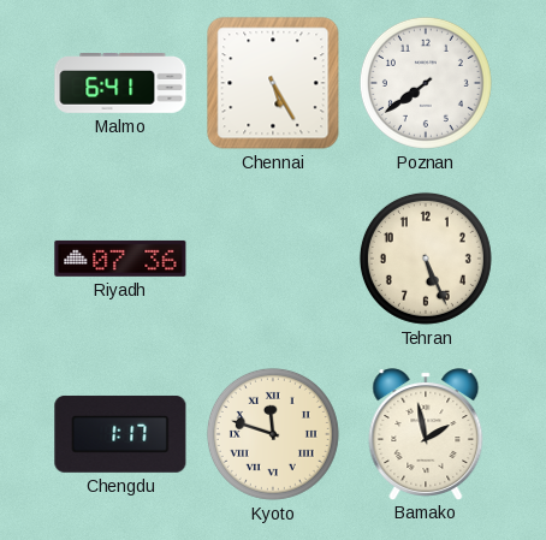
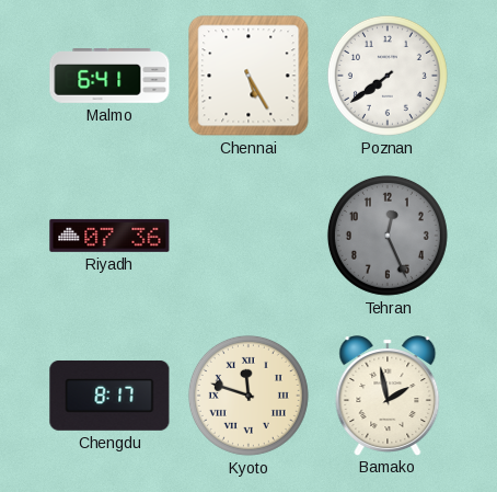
Tehran: 5:26 -> 12:26
Tehran dial: cream -> grey
Chengdu: 1:17 -> 8:17
